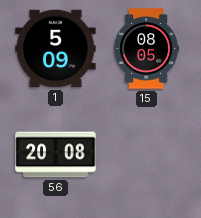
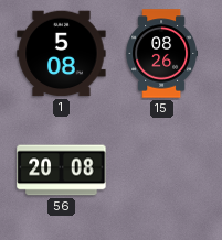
1: 5:09 -> 5:08
15: 08:05 -> 08:26
